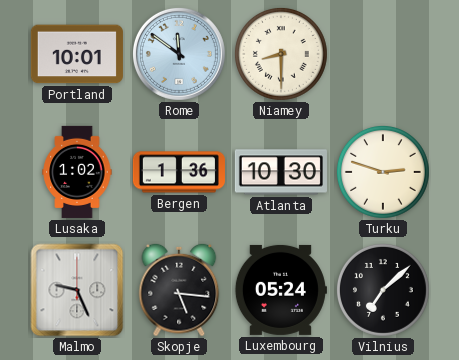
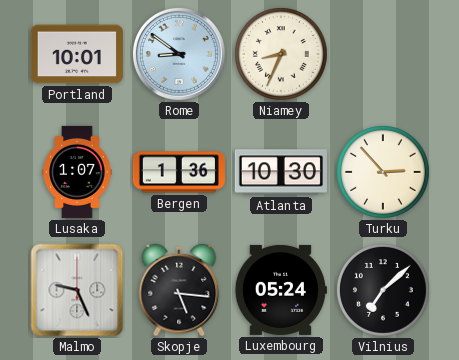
Rome: 11:51 -> 8:51
Niamey: 8:30 -> 8:34
Lusaka: 1:02 -> 1:07
Turku: 2:48 -> 2:53
